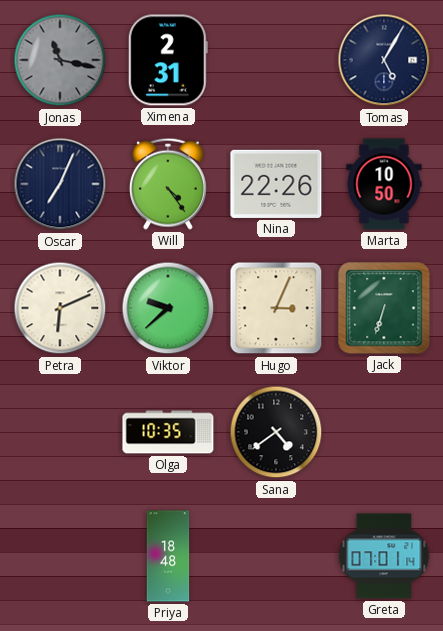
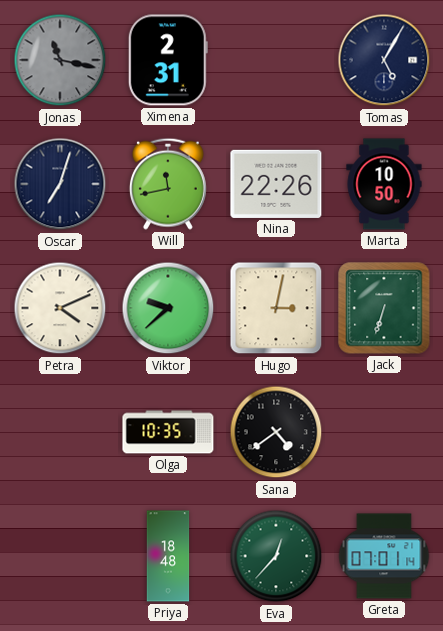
Oscar: 7:04 -> 7:03
Will: 4:24 -> 11:43
Petra: 6:11 -> 4:11
Hugo: 3:04 -> 3:02
Eva: none -> 12:37
